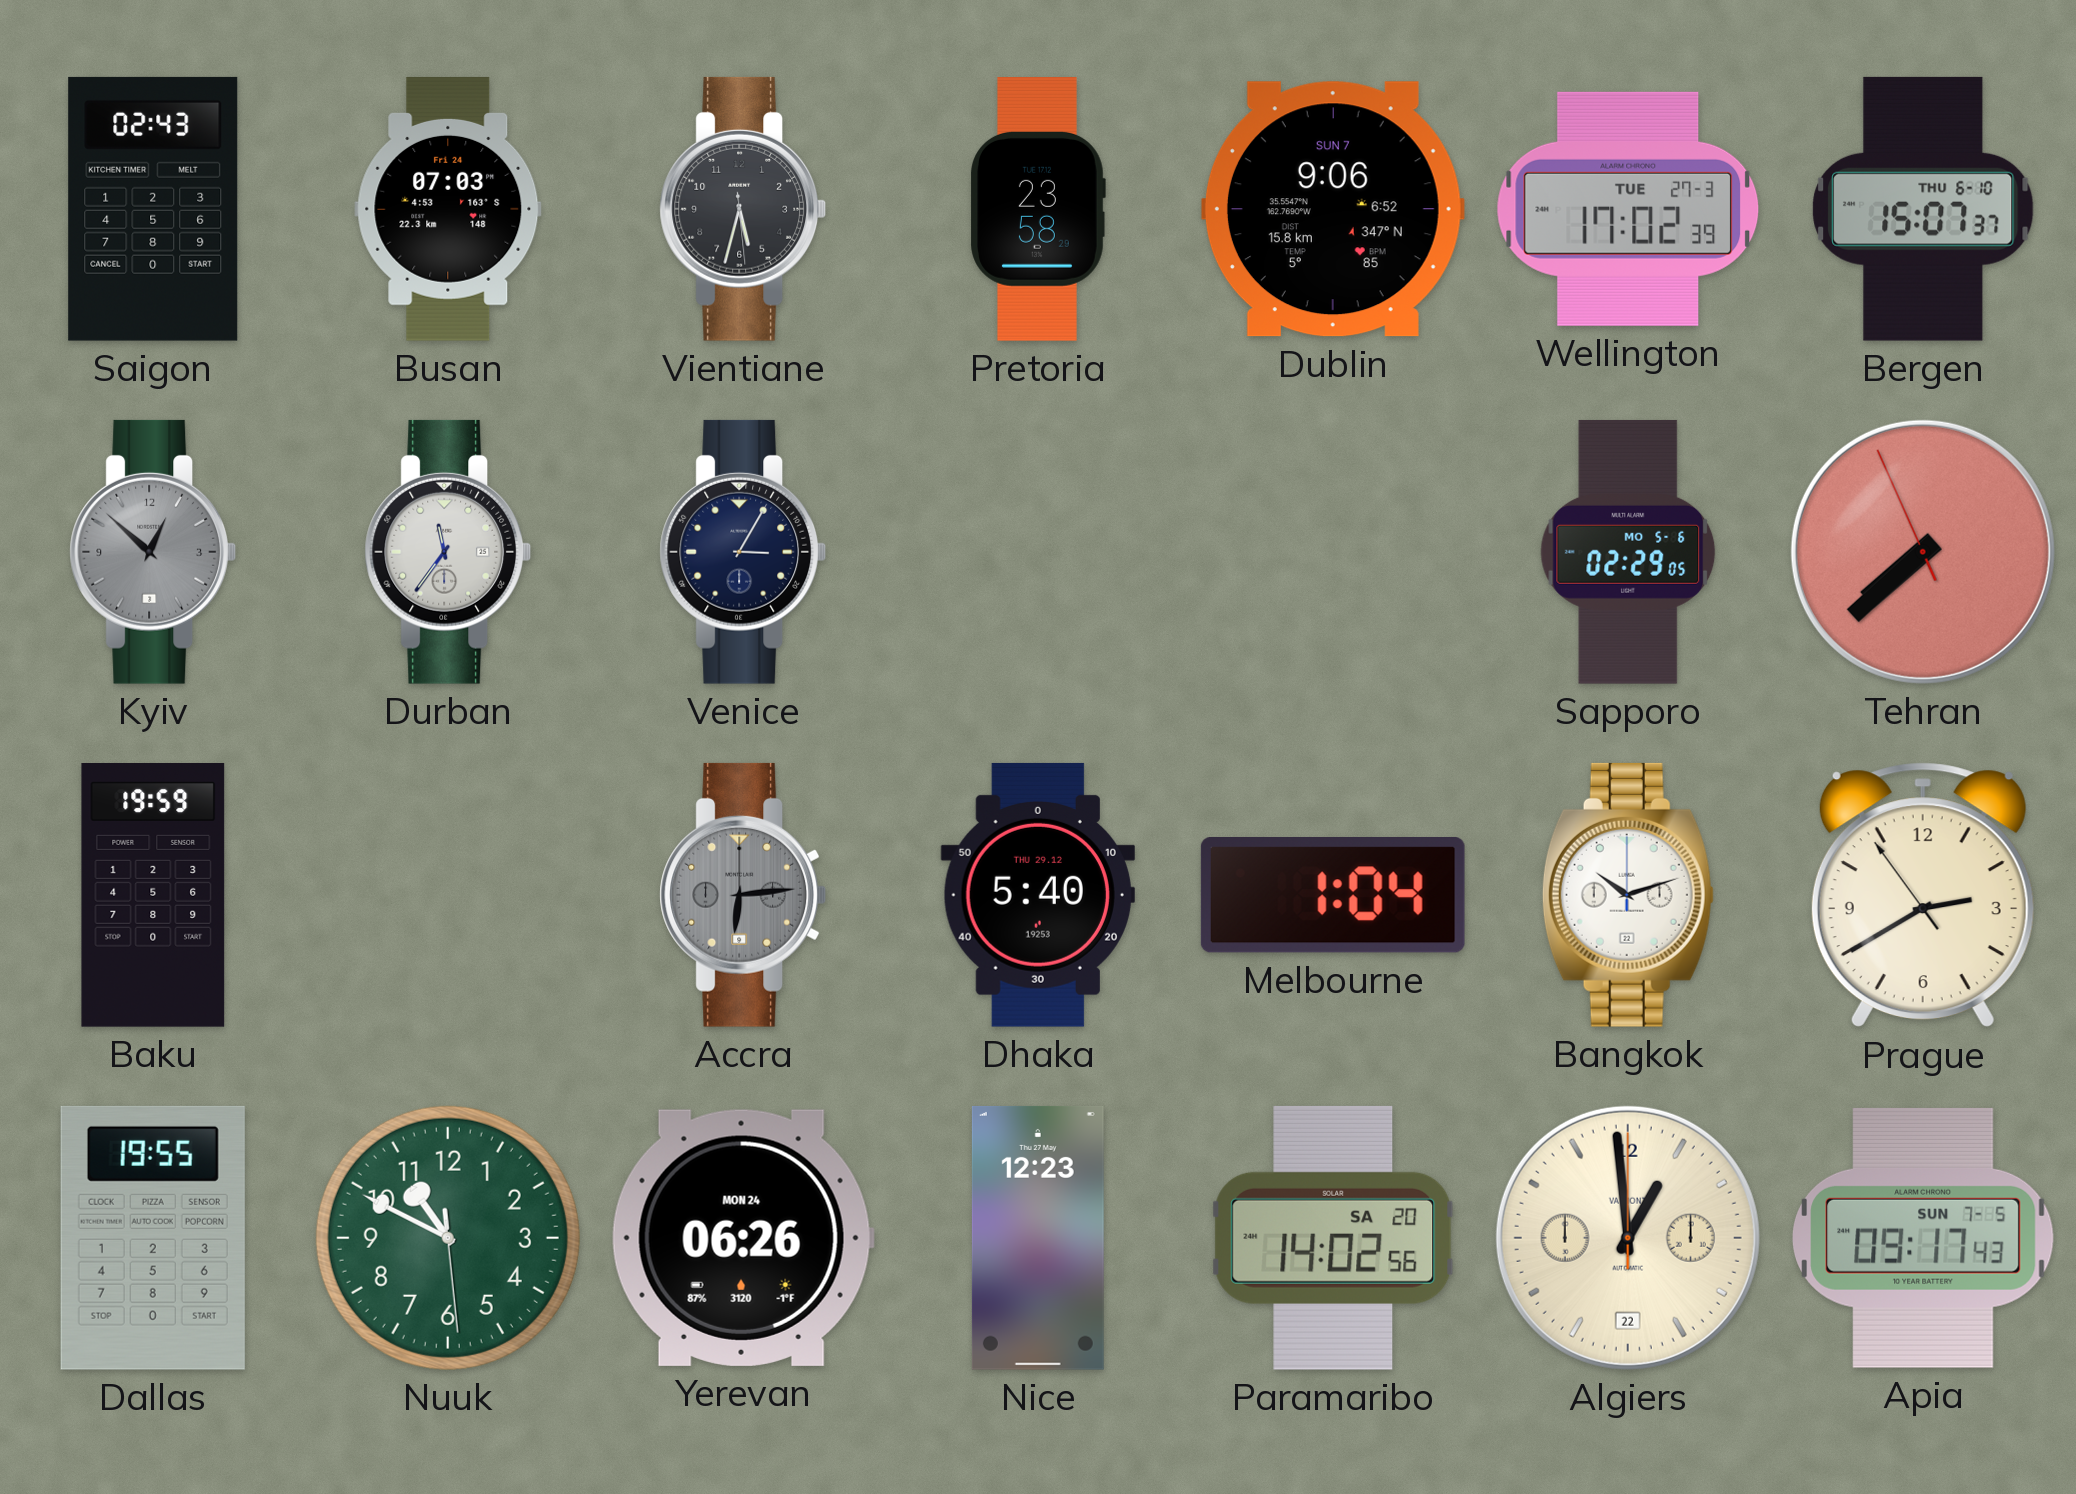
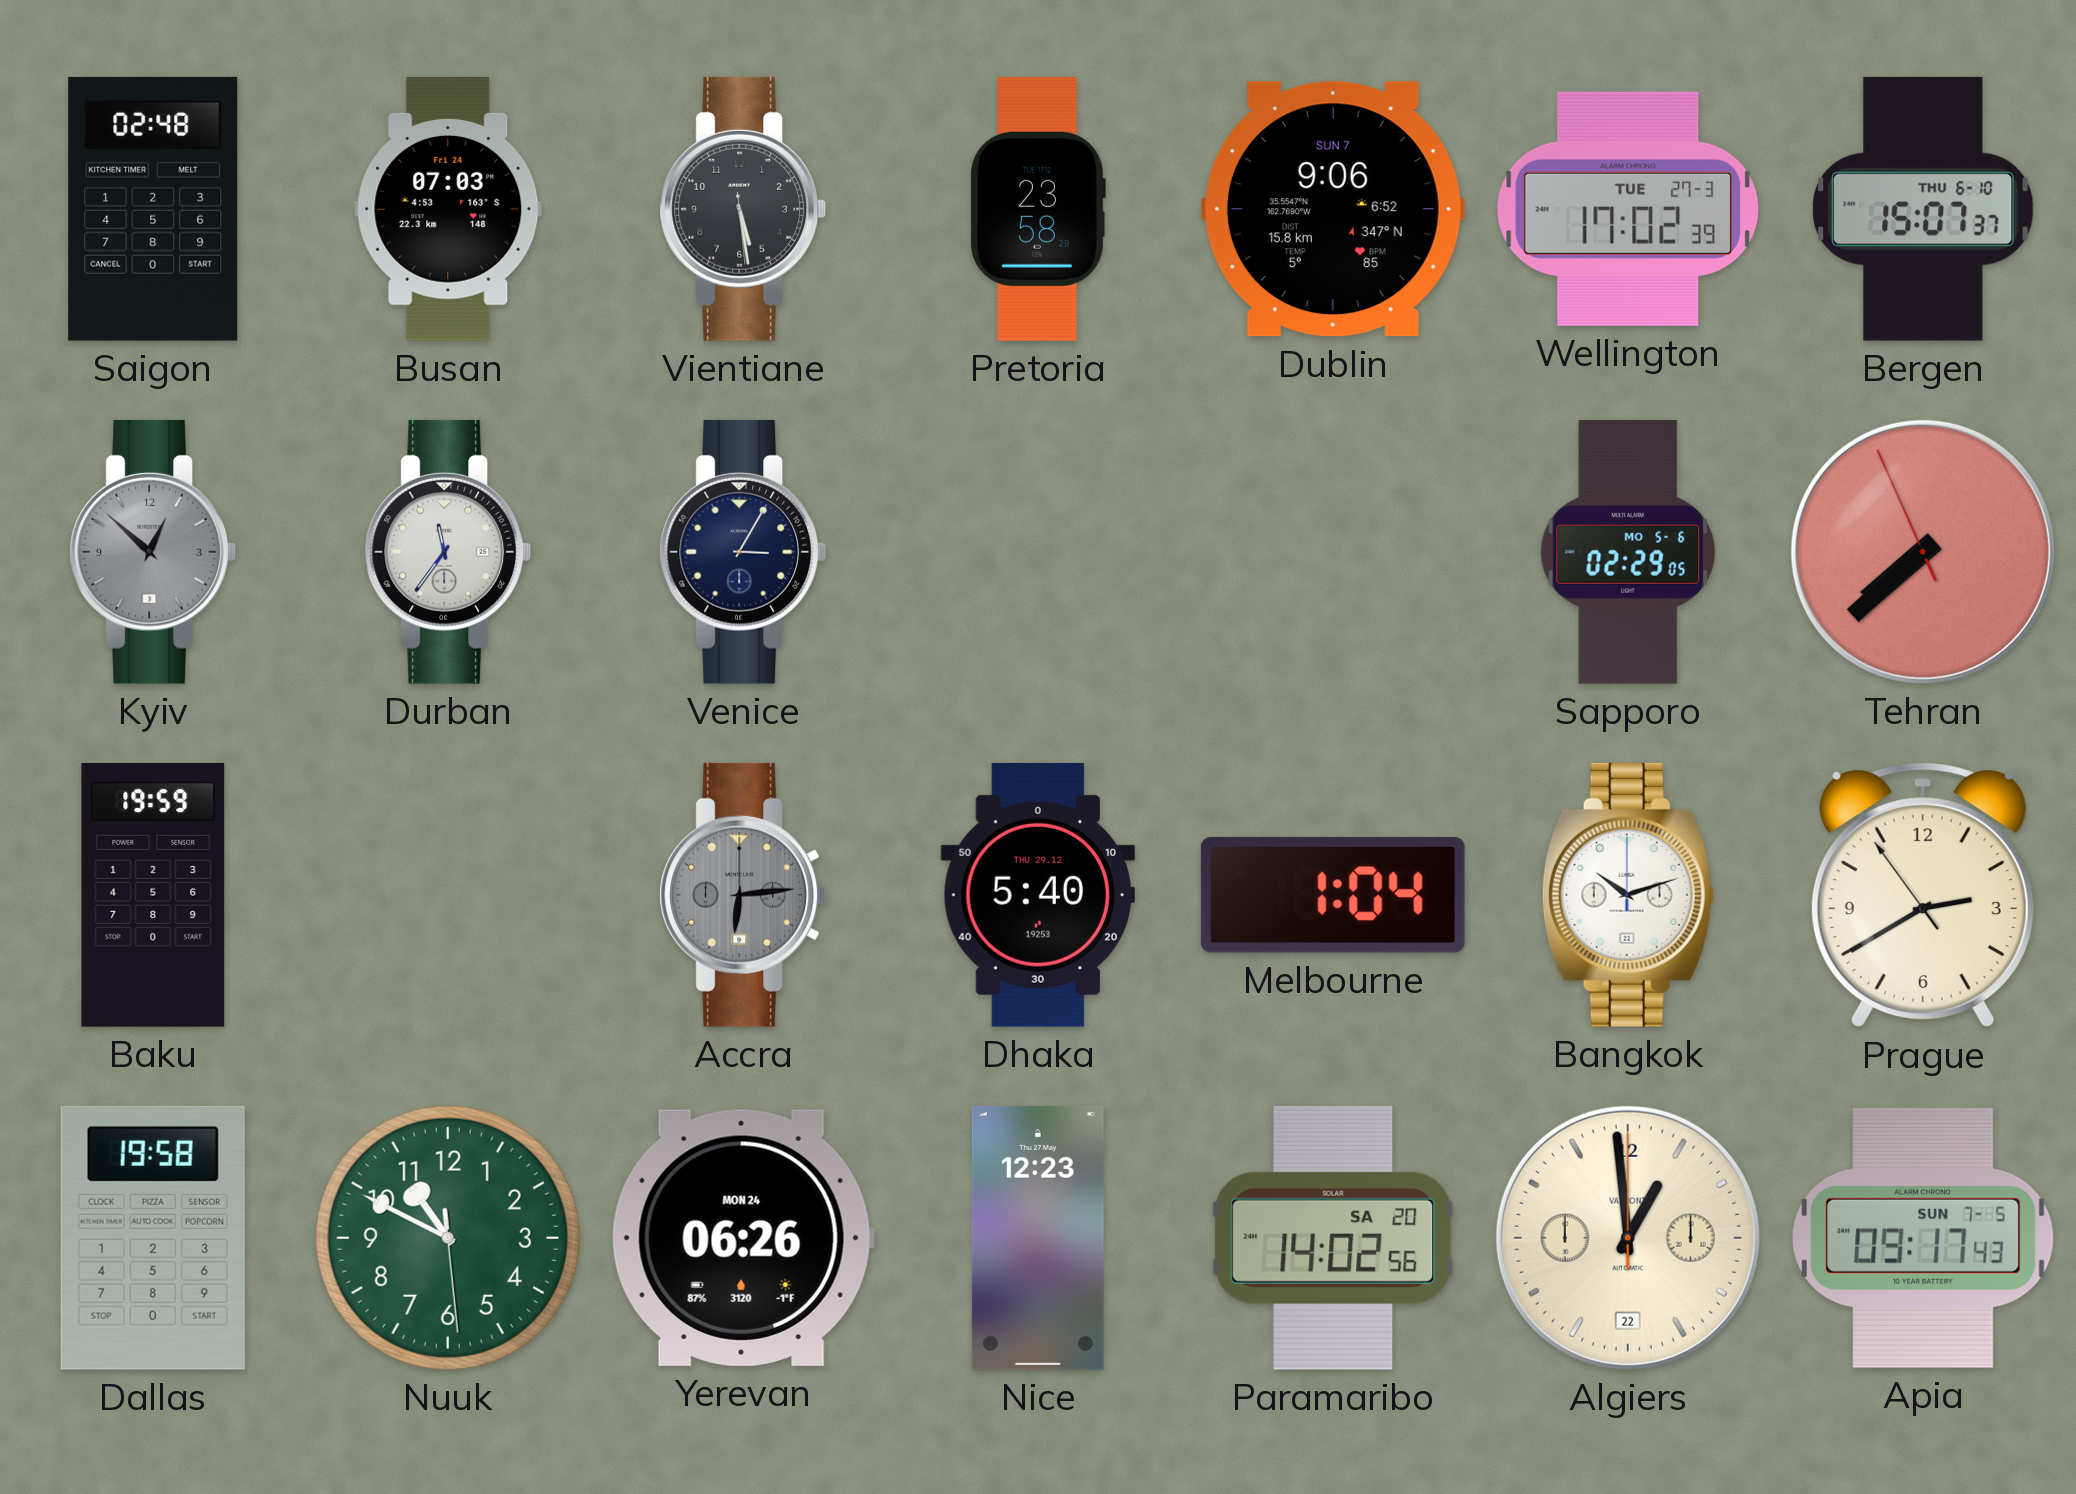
Saigon: 02:43 -> 02:48
Vientiane: 5:32 -> 5:28
Dallas: 19:55 -> 19:58
